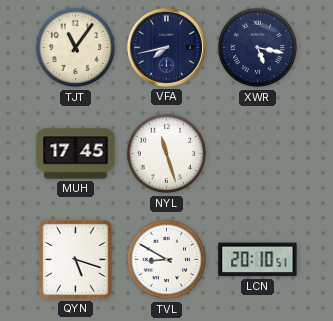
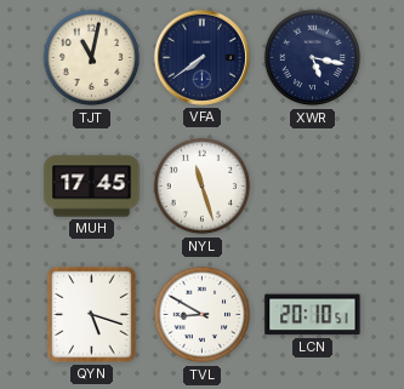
TJT: 11:06 -> 11:02
VFA: 7:43 -> 7:39
